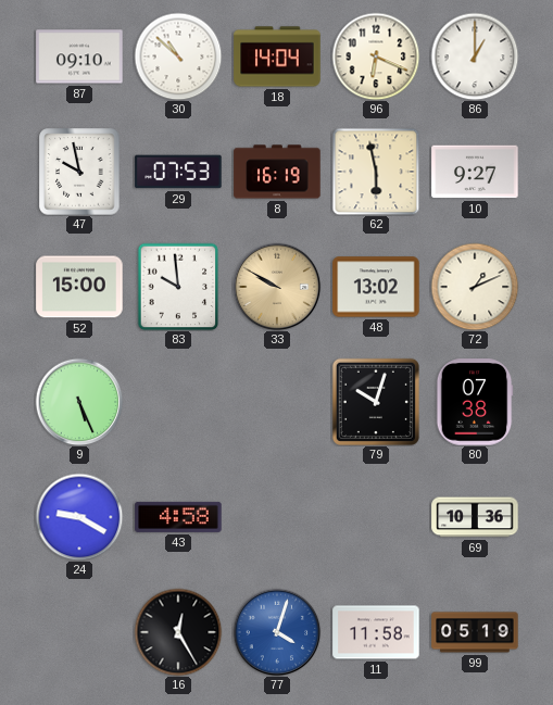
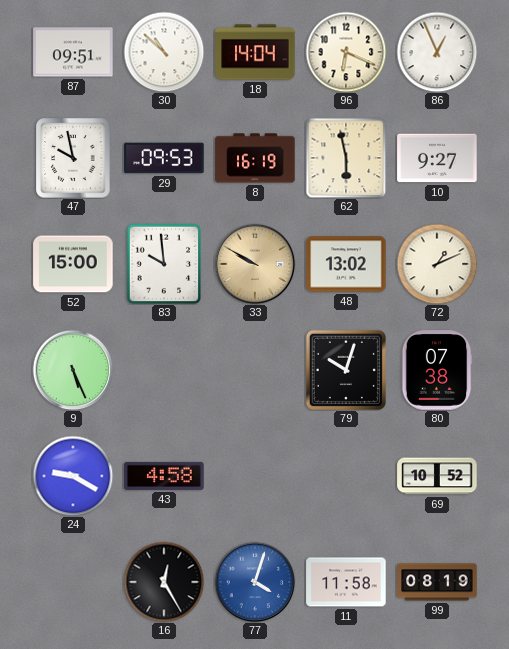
87: 09:10 -> 09:51
86: 1:00 -> 12:56
29: 07:53 -> 09:53
69: 10:36 -> 10:52
99: 05:19 -> 08:19
